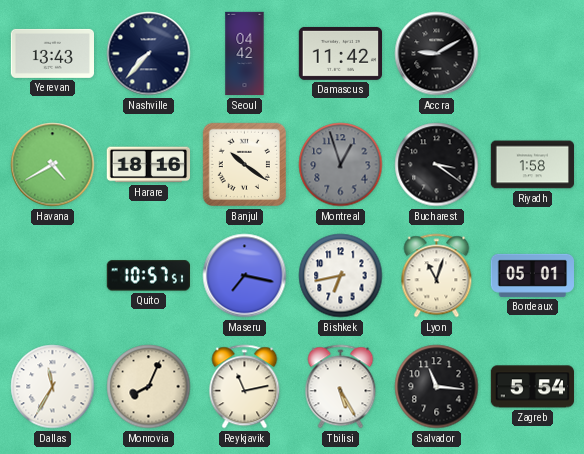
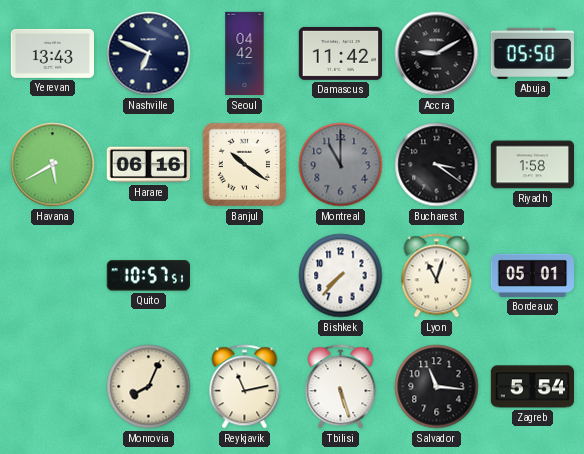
Nashville: 7:37 -> 6:49
Abuja: none -> 05:50
Havana: 4:40 -> 5:40
Harare: 18:16 -> 06:16
Montreal: 12:57 -> 11:00
Maseru: 7:17 -> none
Bishkek: 6:43 -> 7:37
Dallas: 11:35 -> none
Tbilisi: 5:25 -> 5:27
